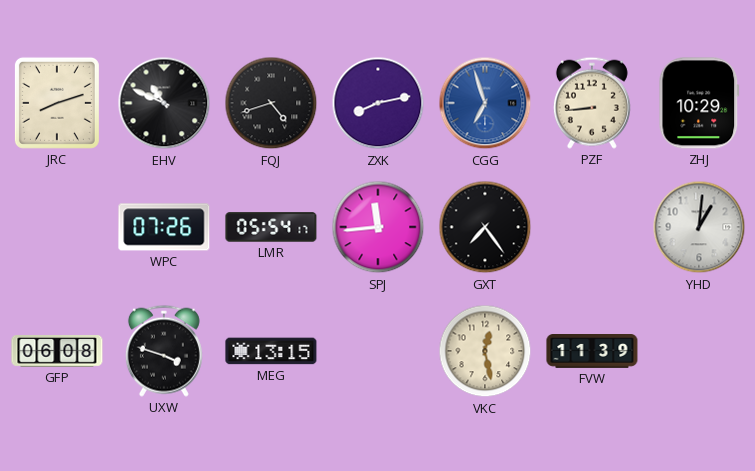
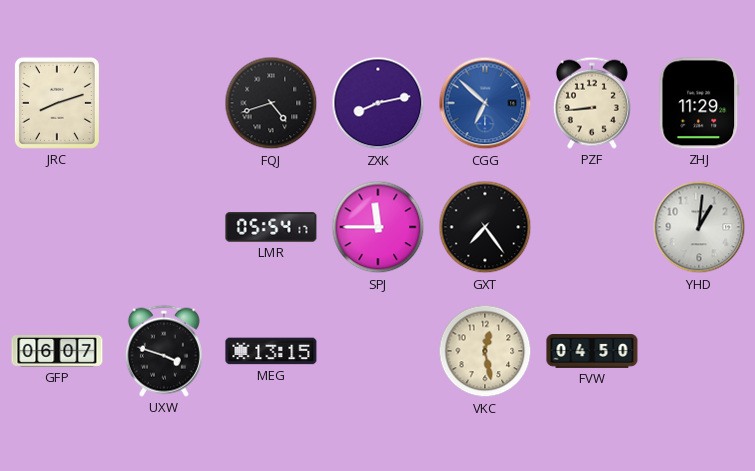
EHV: 10:49 -> none
CGG: 6:57 -> 6:52
ZHJ: 10:29 -> 11:29
WPC: 07:26 -> none
SPJ: 11:44 -> 11:45
GFP: 06:08 -> 06:07
FVW: 11:39 -> 04:50
